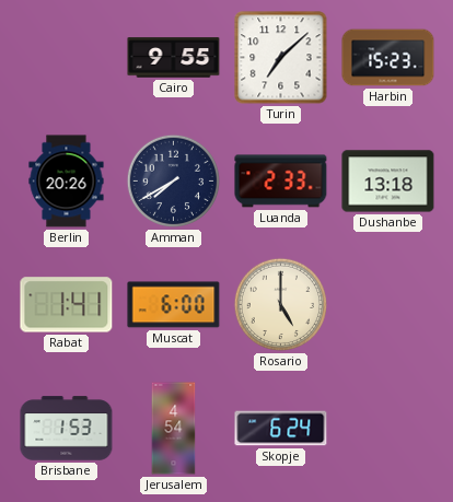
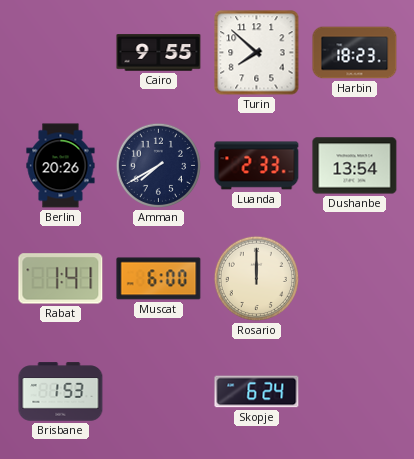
Turin: 7:08 -> 7:52
Harbin: 15:23 -> 18:23
Dushanbe: 13:18 -> 13:54
Rosario: 5:00 -> 12:00
Jerusalem: 4:54 -> none
